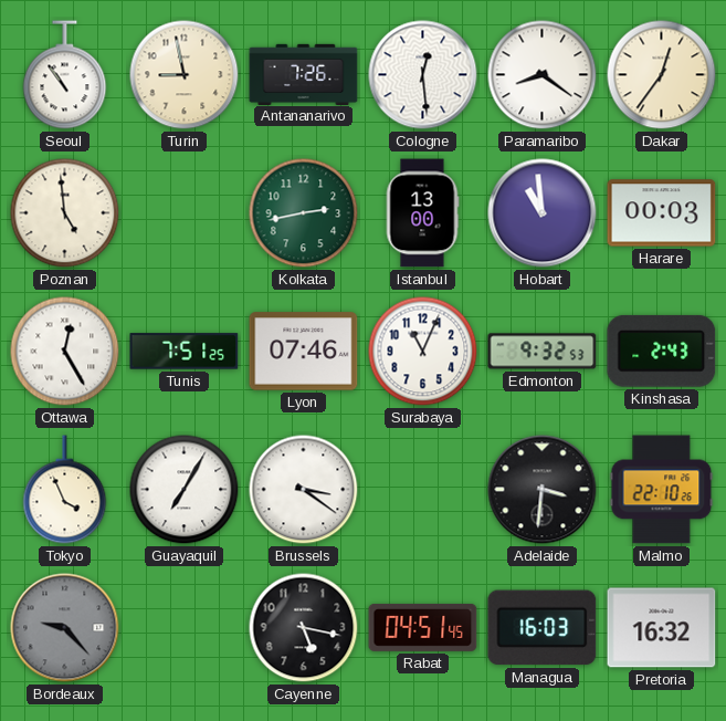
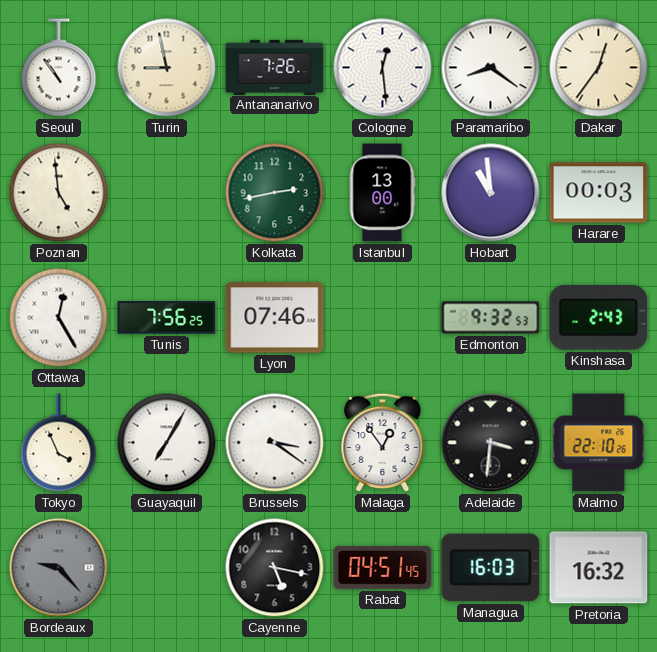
Tunis: 7:51 -> 7:56
Surabaya: 11:04 -> none
Malaga: none -> 12:54
